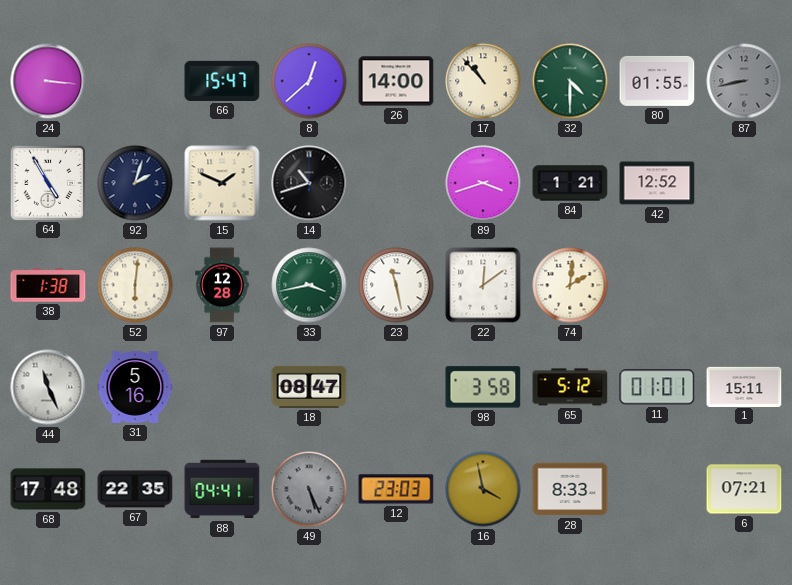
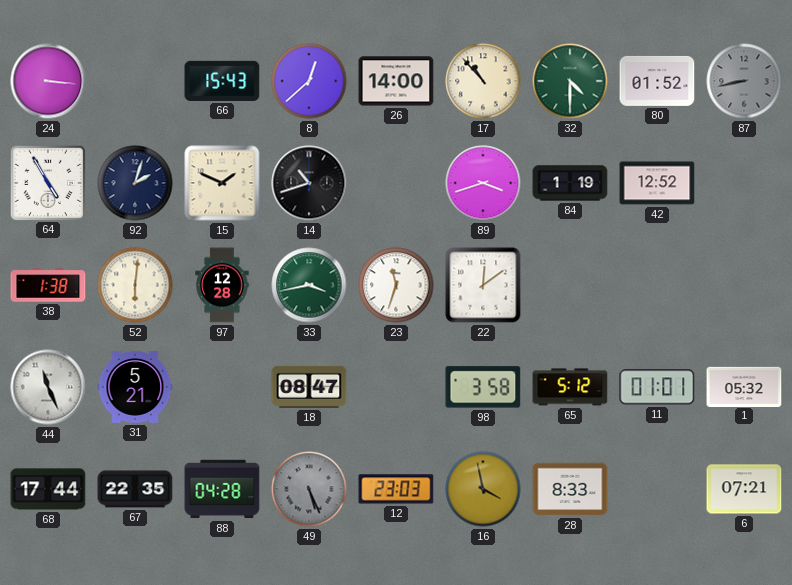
66: 15:47 -> 15:43
80: 01:55 -> 01:52
84: 1:21 -> 1:19
23: 11:28 -> 11:33
74: 2:01 -> none
31: 5:16 -> 5:21
1: 15:11 -> 05:32
68: 17:48 -> 17:44
88: 04:41 -> 04:28
